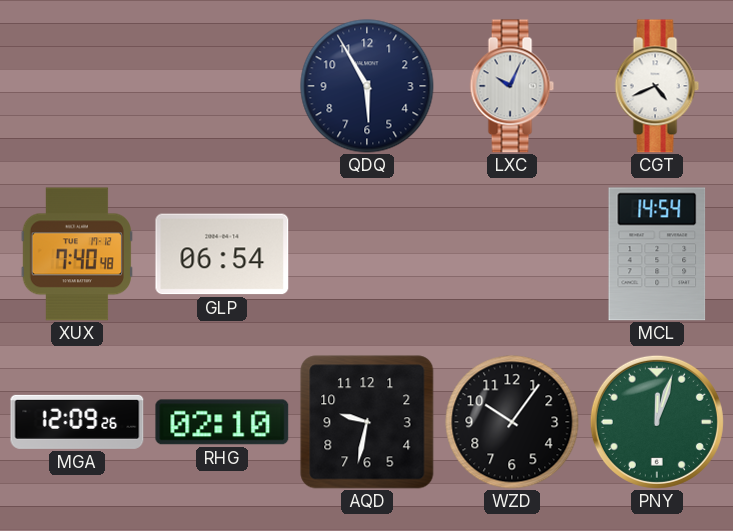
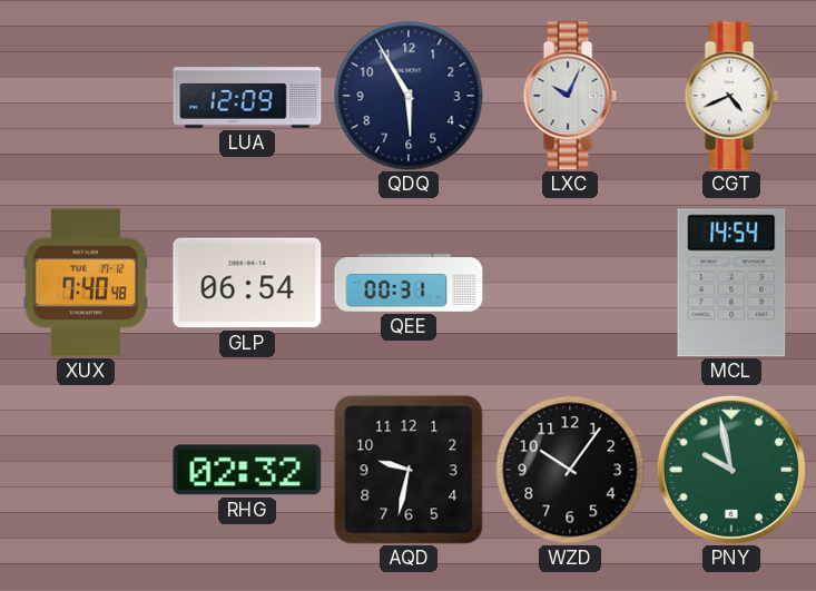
LUA: none -> 12:09
QEE: none -> 00:31
MGA: 12:09 -> none
RHG: 02:10 -> 02:32
PNY: 12:03 -> 9:58
